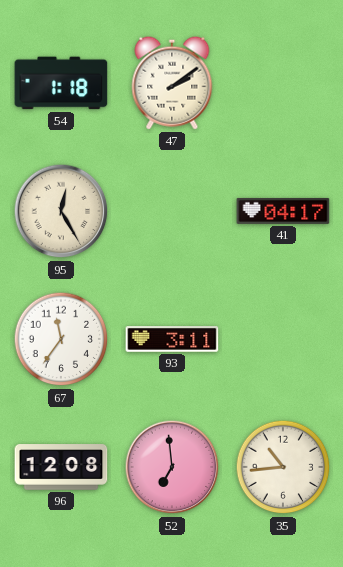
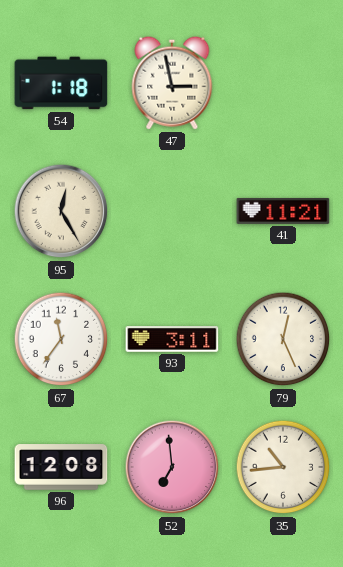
47: 2:09 -> 2:58
41: 04:17 -> 11:21
79: none -> 12:26
